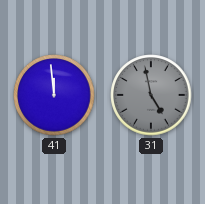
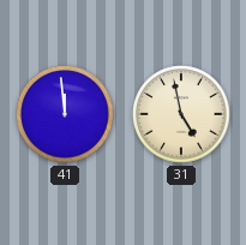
31 dial: grey -> cream
